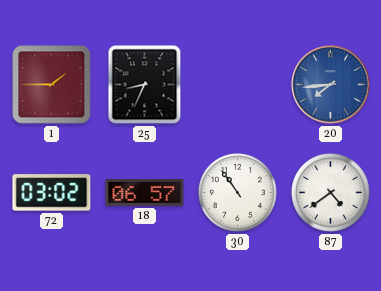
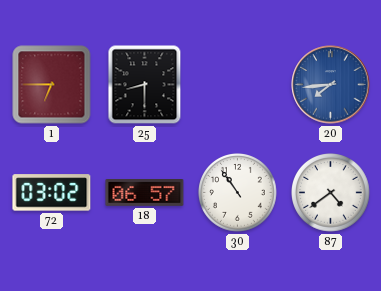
1: 1:45 -> 6:45
25: 8:34 -> 8:30
